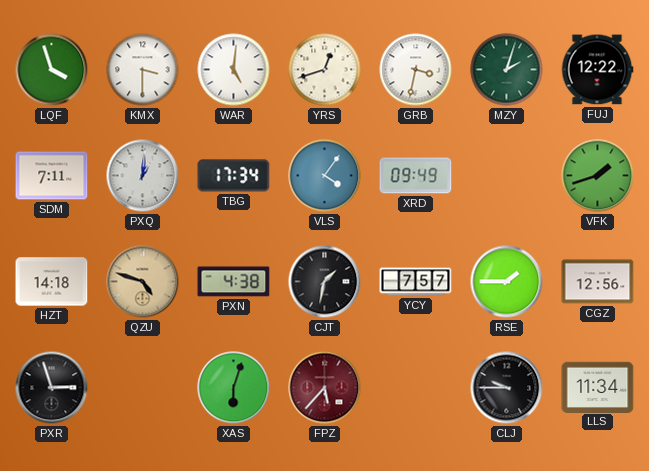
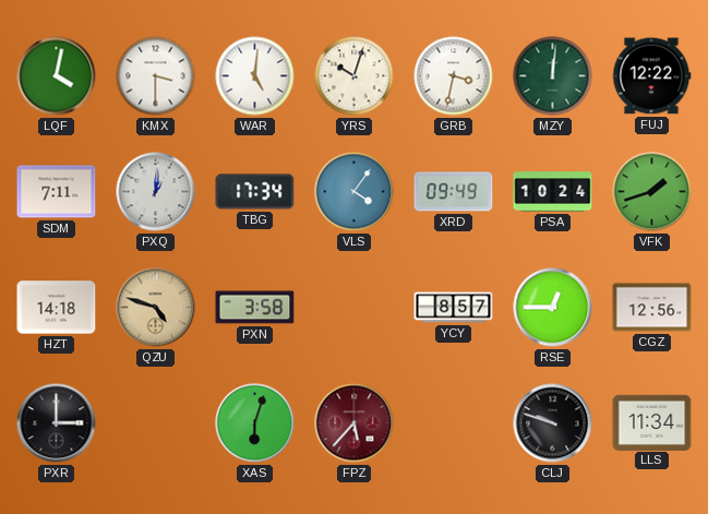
LQF: 3:57 -> 4:02
YRS: 12:42 -> 10:03
MZY: 2:03 -> 12:01
PSA: none -> 10:24
PXN: 4:38 -> 3:58
CJT: 1:32 -> none
YCY: 7:57 -> 8:57
RSE: 1:45 -> 12:45
PXR: 2:57 -> 3:00
CLJ: 9:45 -> 9:48
